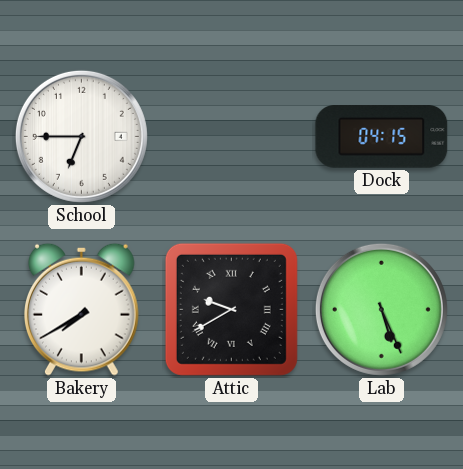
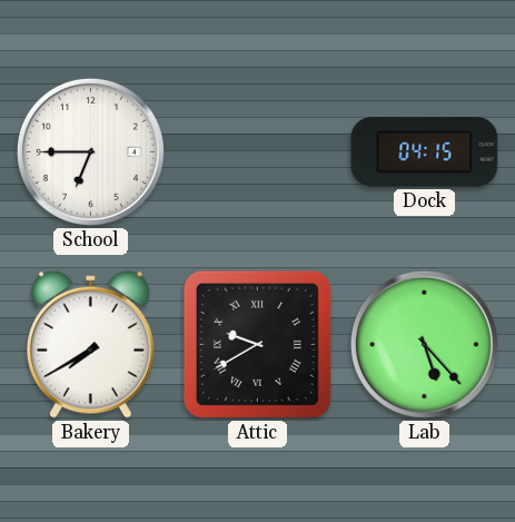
Lab: 5:26 -> 5:23
